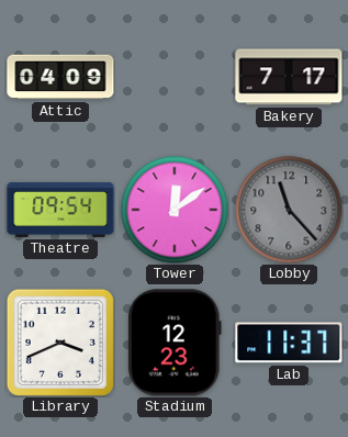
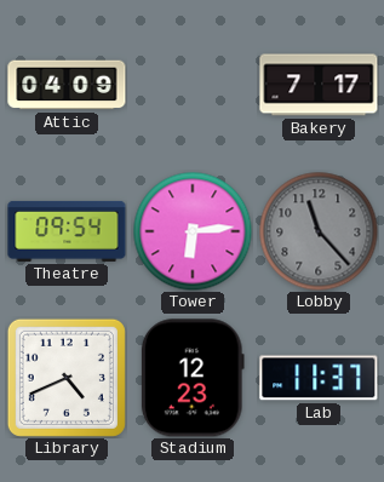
Tower: 12:09 -> 6:14
Library: 3:41 -> 4:41
